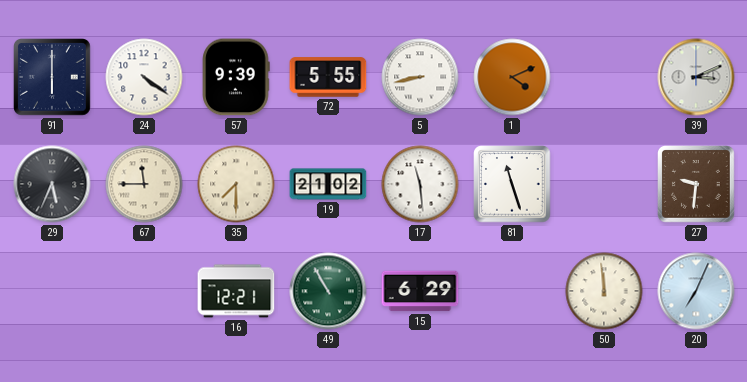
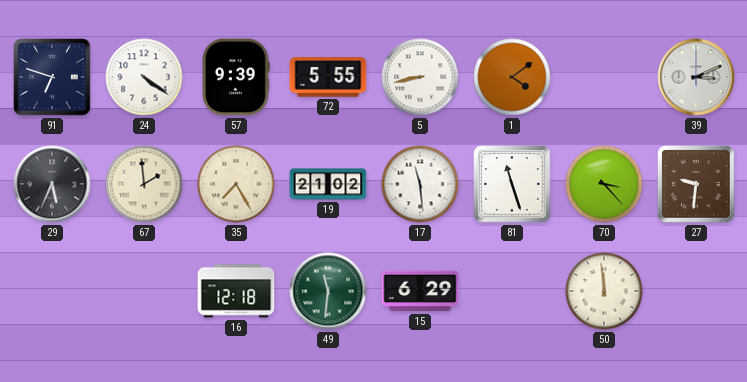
91: 6:00 -> 6:48
1: 4:11 -> 4:09
67: 11:45 -> 1:59
35: 7:30 -> 7:25
70: none -> 3:23
16: 12:21 -> 12:18
49: 10:55 -> 11:31
20: 7:04 -> none
